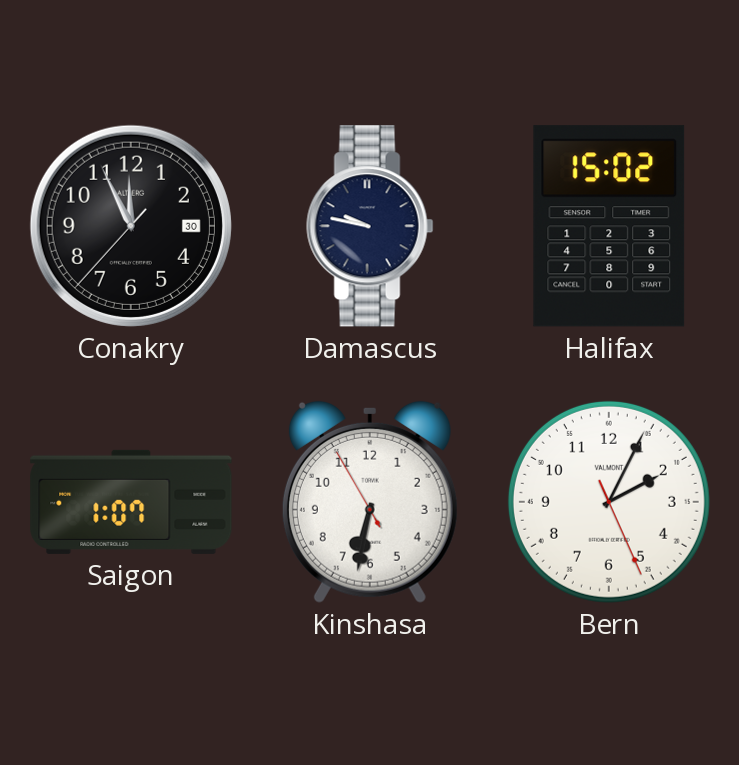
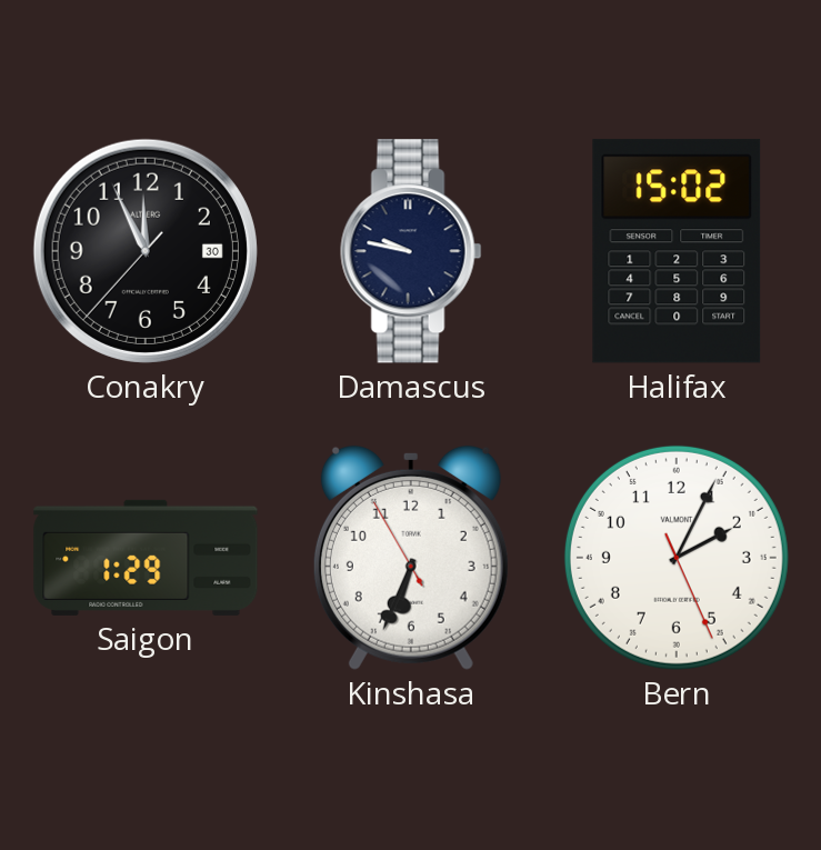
Saigon: 1:07 -> 1:29
Kinshasa: 6:31 -> 6:33
